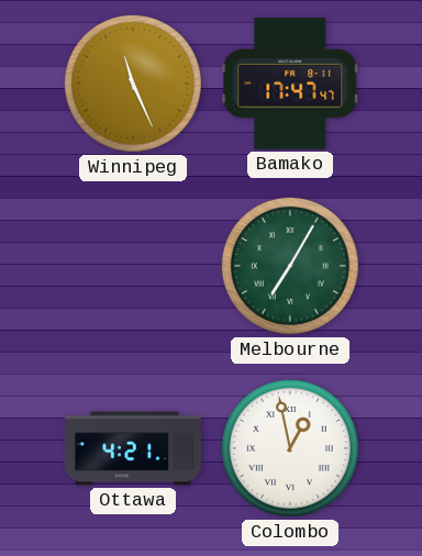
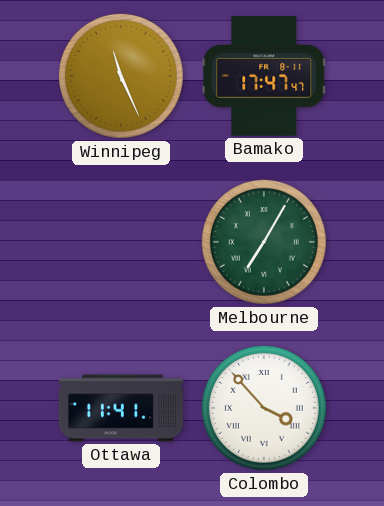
Ottawa: 4:21 -> 11:41
Colombo: 12:58 -> 3:53
